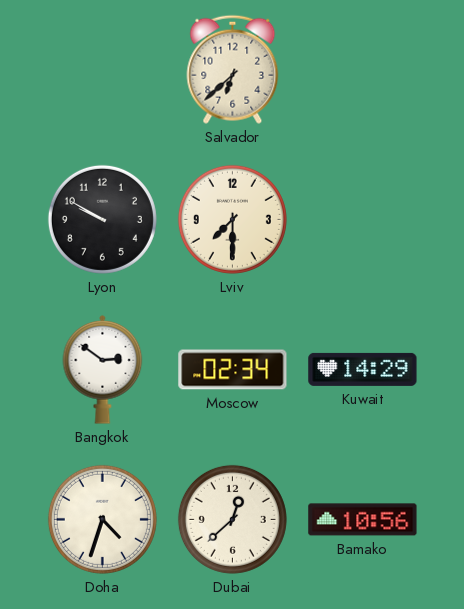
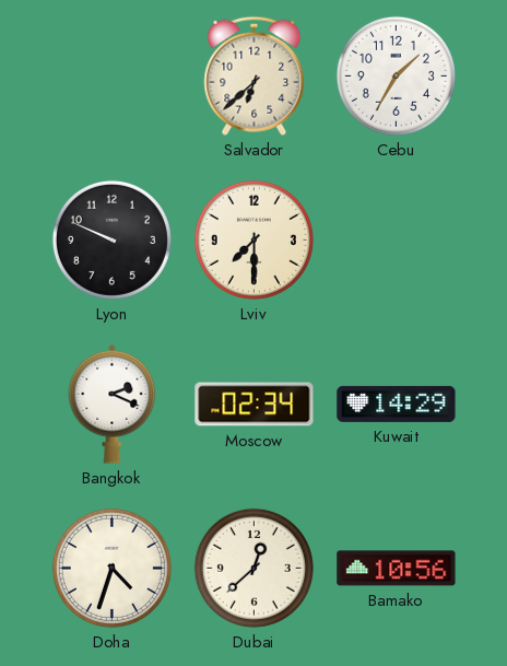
Cebu: none -> 1:35
Lyon: 9:50 -> 9:49
Bangkok: 2:51 -> 2:19
